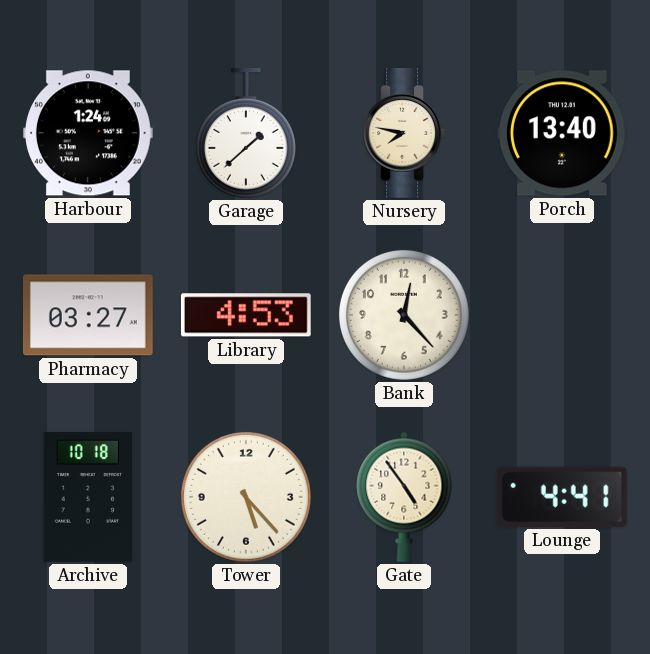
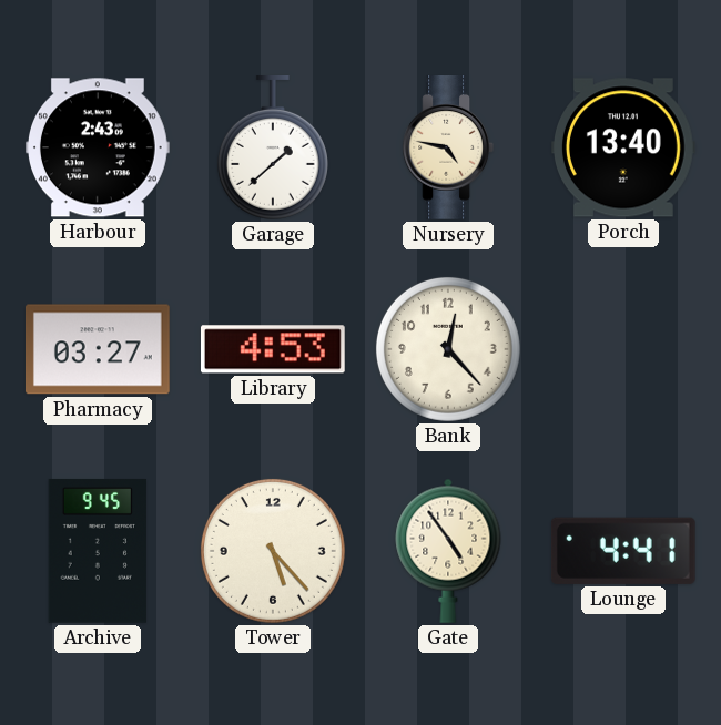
Harbour: 1:24 -> 2:43
Nursery: 7:47 -> 4:47
Archive: 10:18 -> 9:45
